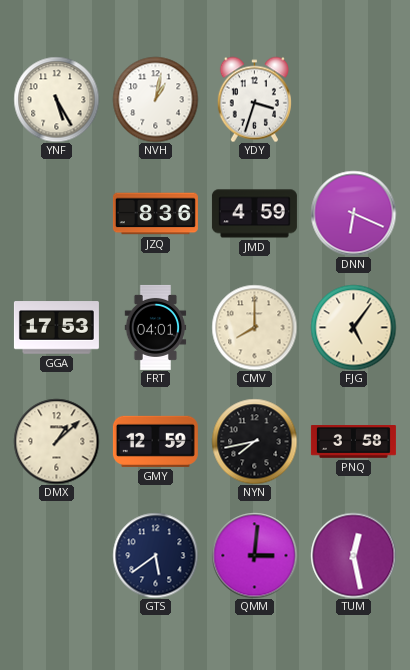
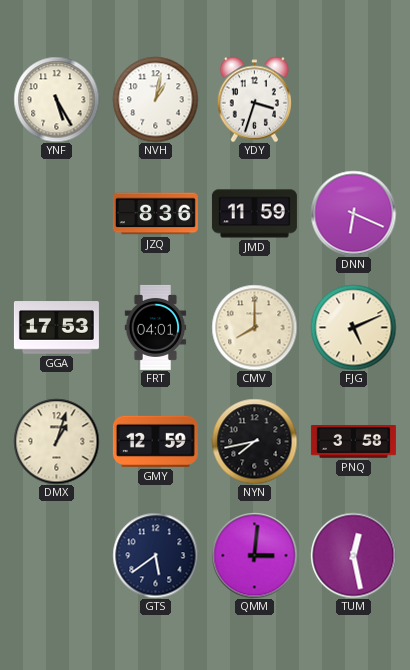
JMD: 4:59 -> 11:59
FJG: 5:06 -> 5:11
DMX: 1:08 -> 1:03
